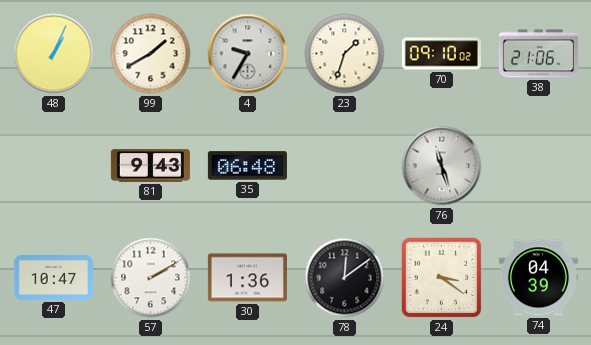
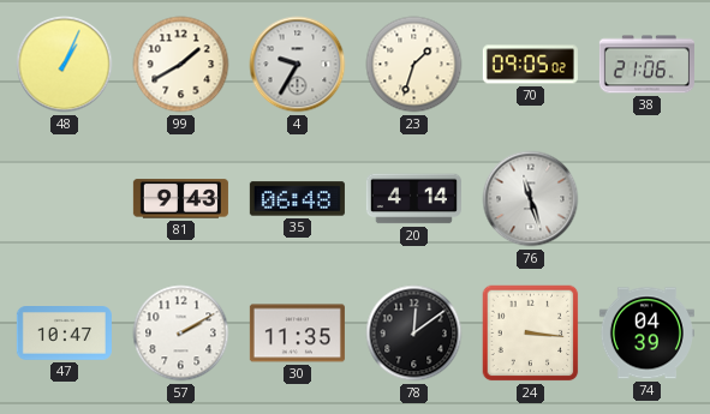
70: 09:10 -> 09:05
20: none -> 4:14
30: 1:36 -> 11:35
24: 3:21 -> 3:16
